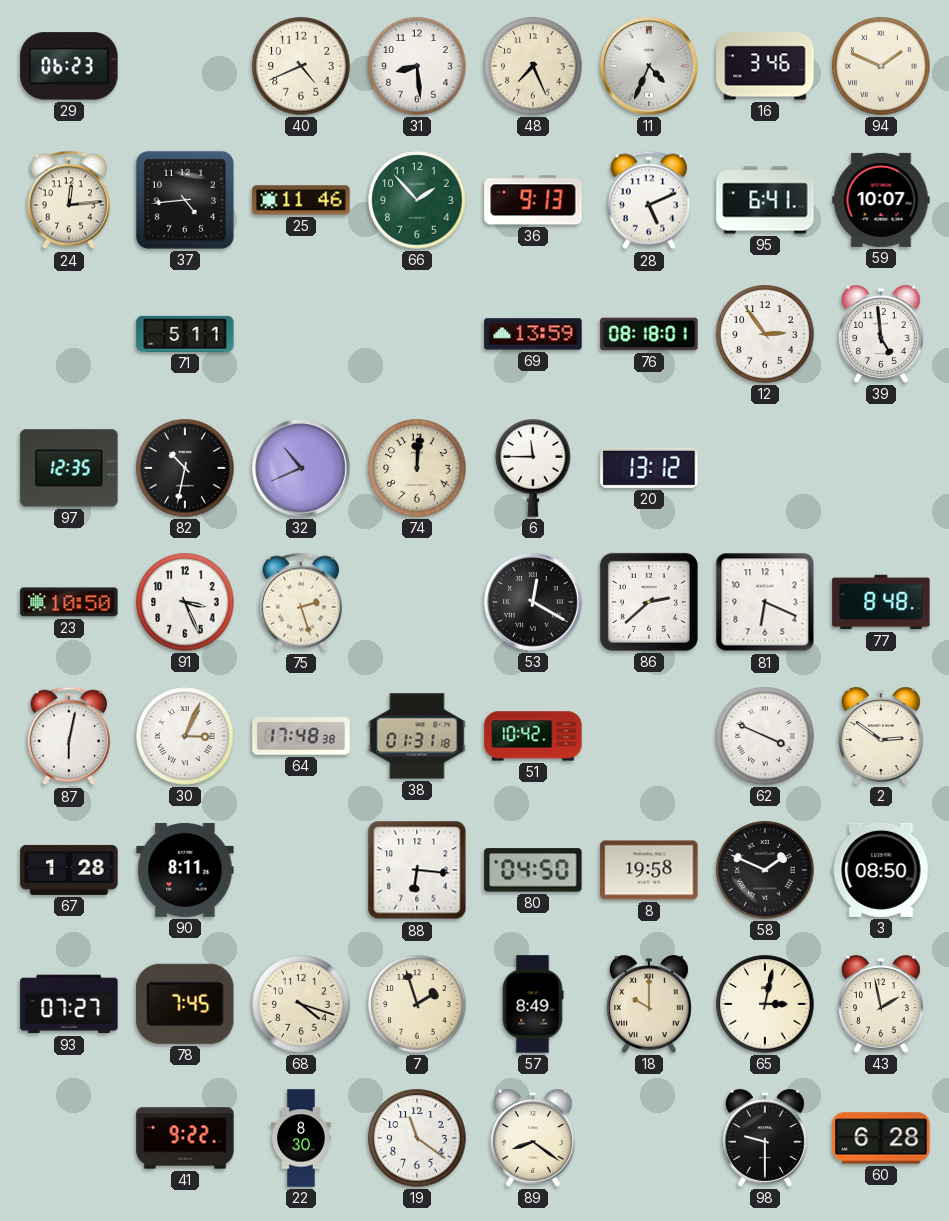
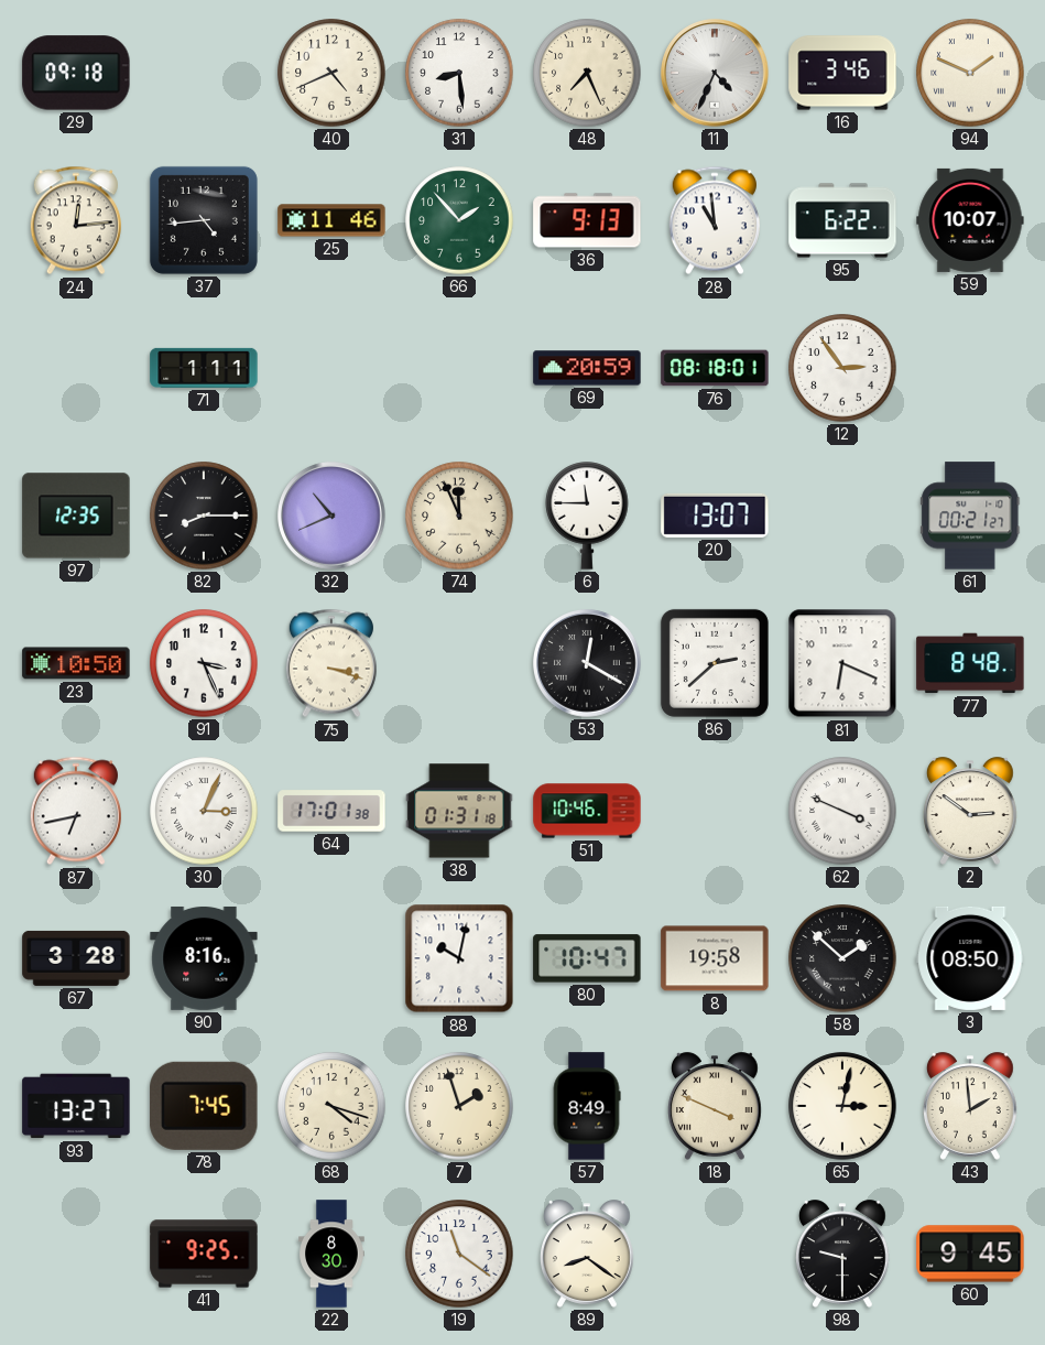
29: 06:23 -> 09:18
28: 5:11 -> 10:59
95: 6:41 -> 6:22
71: 5:11 -> 1:11
69: 13:59 -> 20:59
39: 4:59 -> none
82: 10:32 -> 8:15
74: 12:01 -> 11:56
20: 13:12 -> 13:07
61: none -> 00:21
75: 2:27 -> 3:18
87: 6:02 -> 6:43
64: 17:48 -> 17:01
51: 10:42 -> 10:46
67: 1:28 -> 3:28
90: 8:11 -> 8:16
88: 6:16 -> 10:02
80: 04:50 -> 10:47
58: 1:49 -> 1:52
93: 07:27 -> 13:27
18: 10:00 -> 3:49
43: 1:58 -> 1:59
41: 9:22 -> 9:25
60: 6:28 -> 9:45
